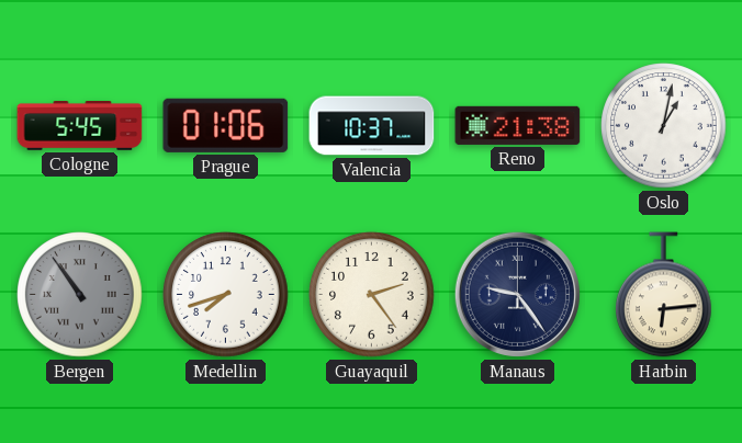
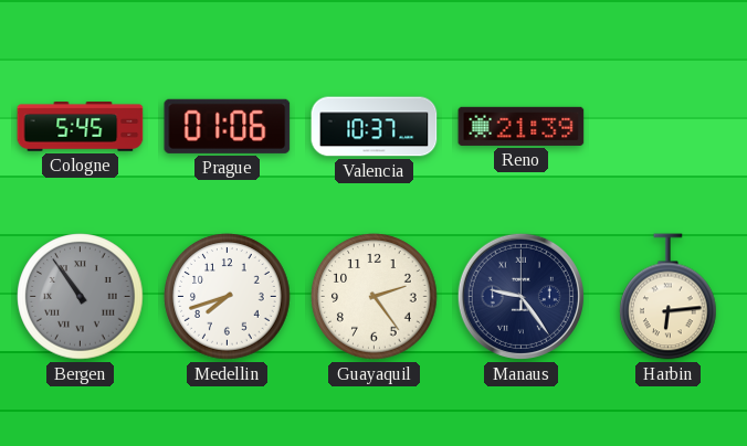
Reno: 21:38 -> 21:39
Oslo: 1:02 -> none
